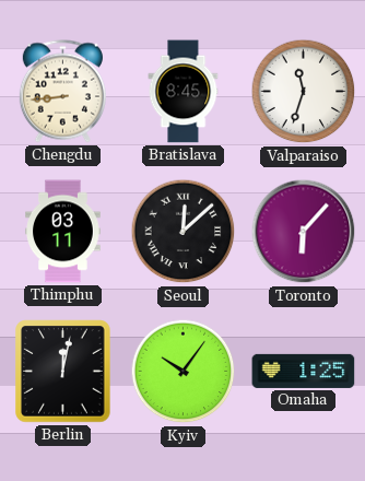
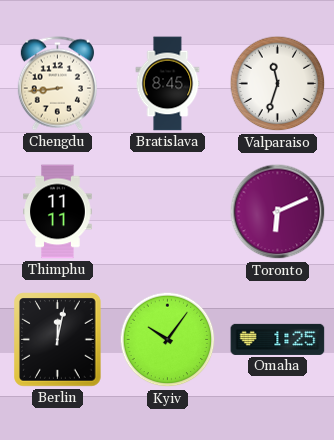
Thimphu: 03:11 -> 11:11
Seoul: 12:08 -> none
Toronto: 6:07 -> 6:11
